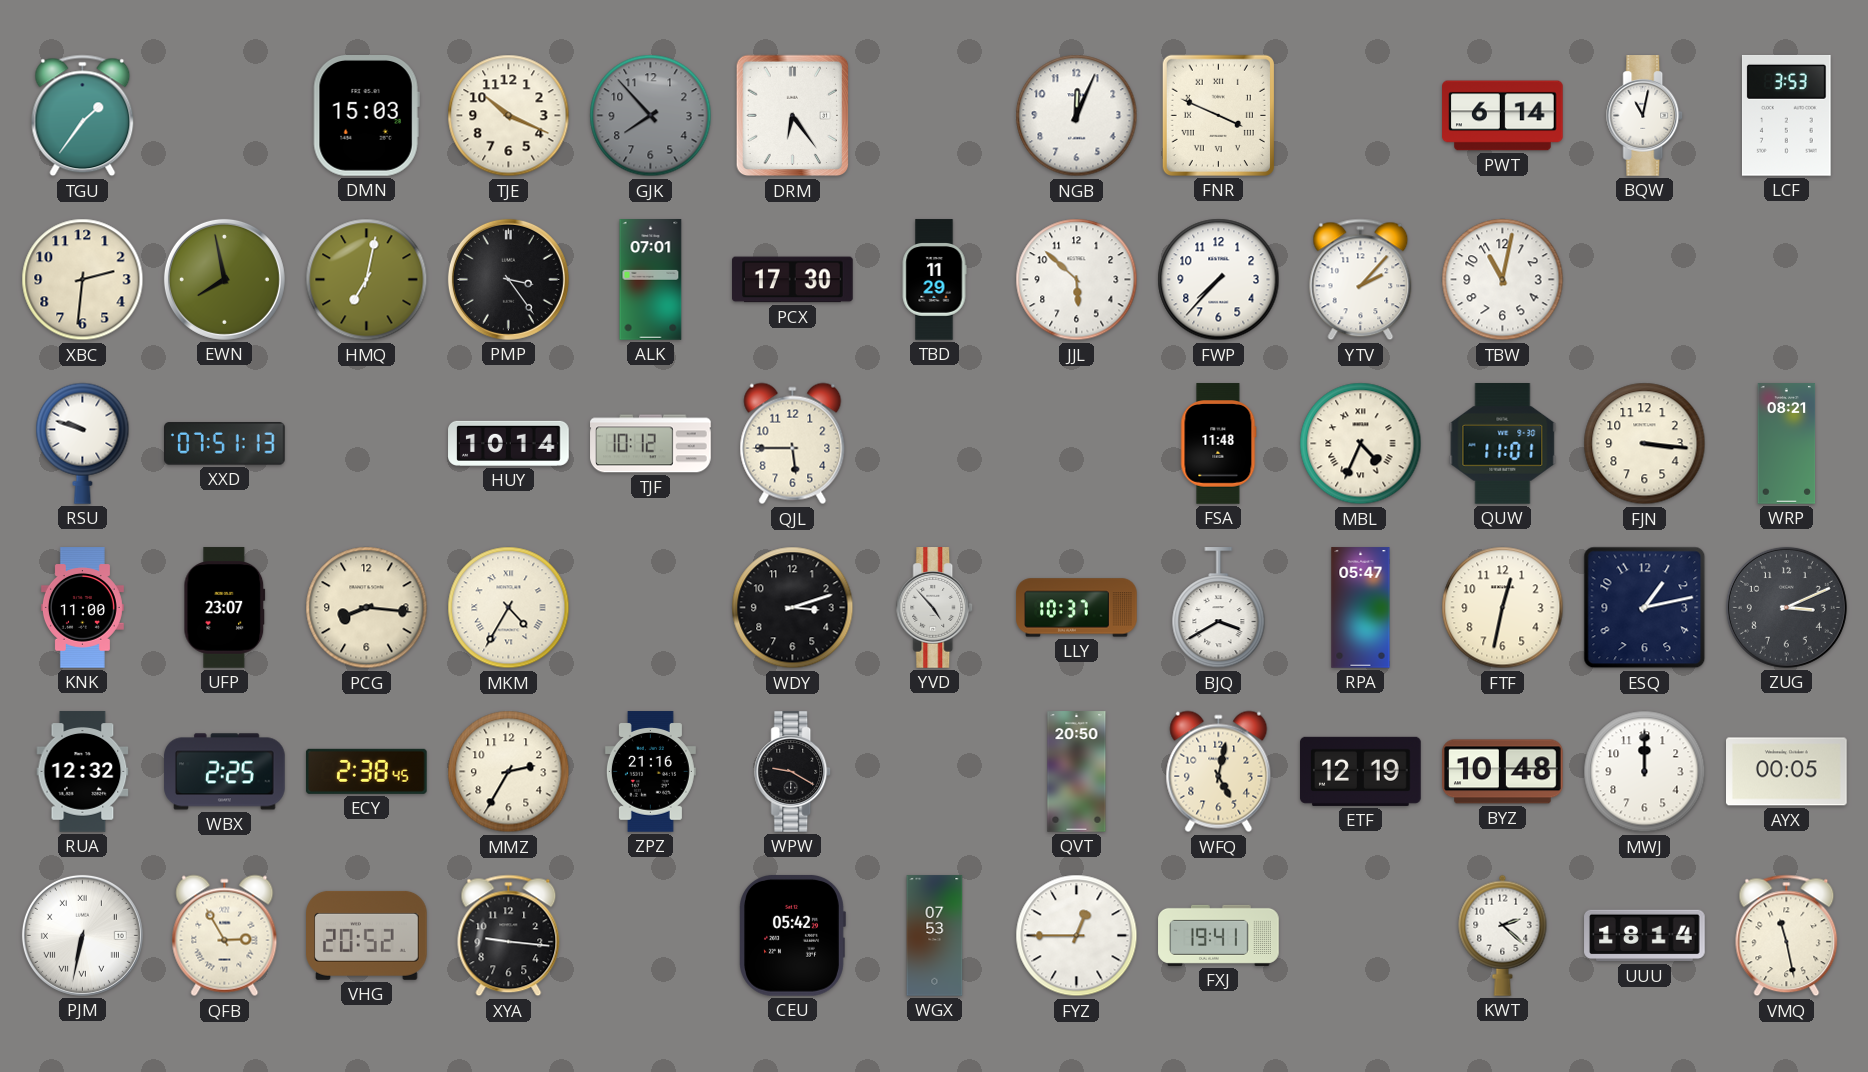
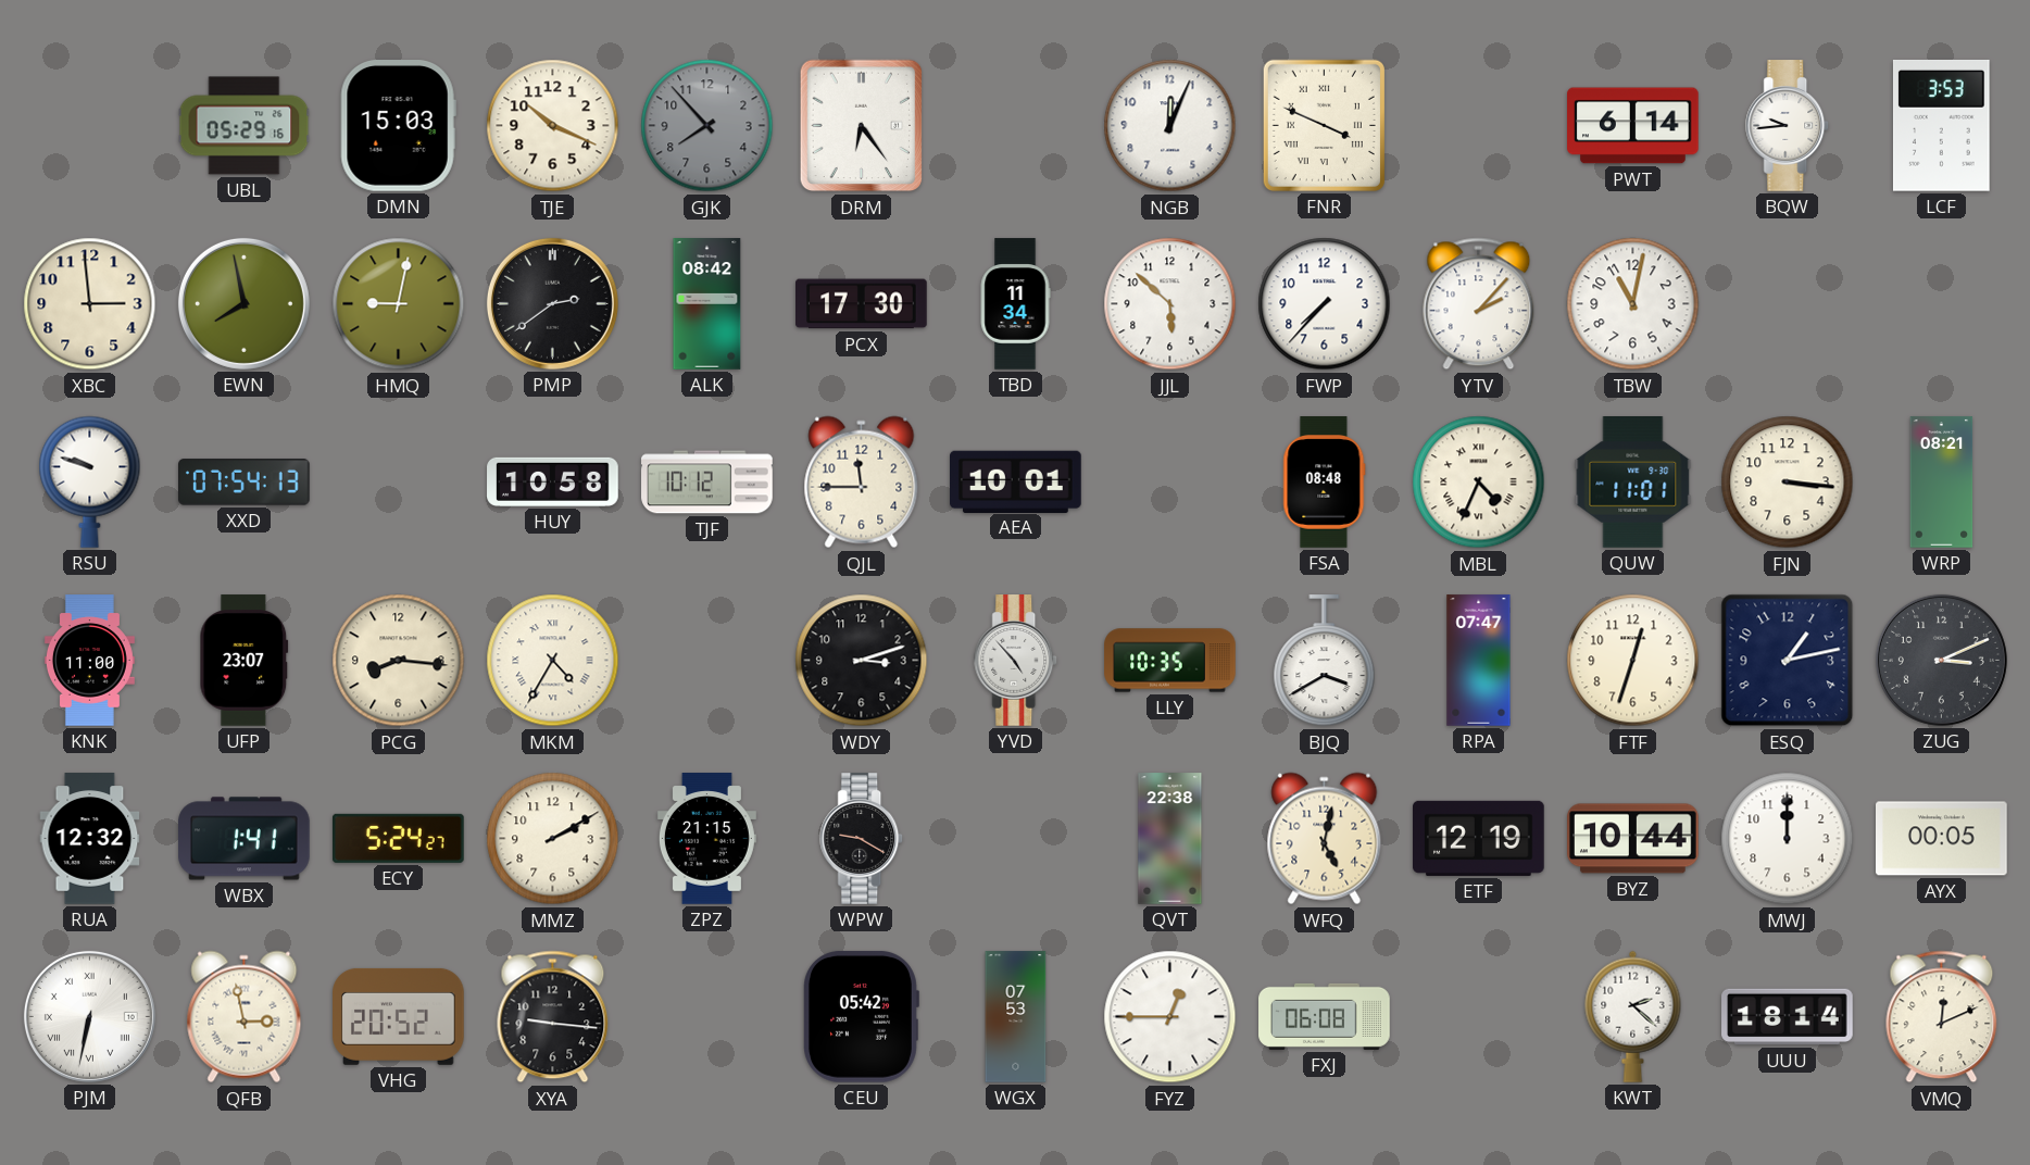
TGU: 1:36 -> none
UBL: none -> 05:29
BQW: 11:02 -> 9:44
XBC: 2:31 -> 2:59
HMQ: 7:02 -> 9:02
PMP: 3:24 -> 2:39
ALK: 07:01 -> 08:42
TBD: 11:29 -> 11:34
XXD: 07:51 -> 07:54
HUY: 10:14 -> 10:58
QJL: 5:45 -> 11:45
AEA: none -> 10:01
FSA: 11:48 -> 08:48
LLY: 10:37 -> 10:35
RPA: 05:47 -> 07:47
FTF: 12:32 -> 12:33
WBX: 2:25 -> 1:41
ECY: 2:38 -> 5:24
MMZ: 2:35 -> 2:10
ZPZ: 21:16 -> 21:15
QVT: 20:50 -> 22:38
BYZ: 10:48 -> 10:44
QFB: 2:55 -> 2:58
FXJ: 19:41 -> 06:08
VMQ: 11:28 -> 12:11
